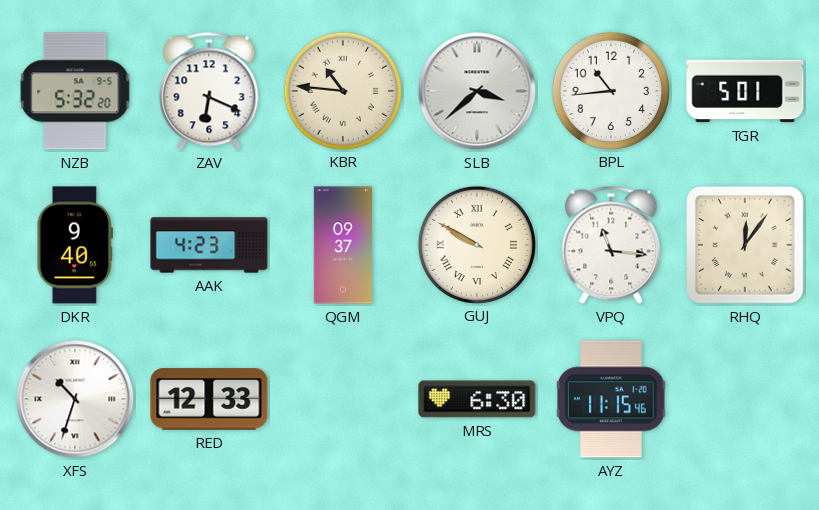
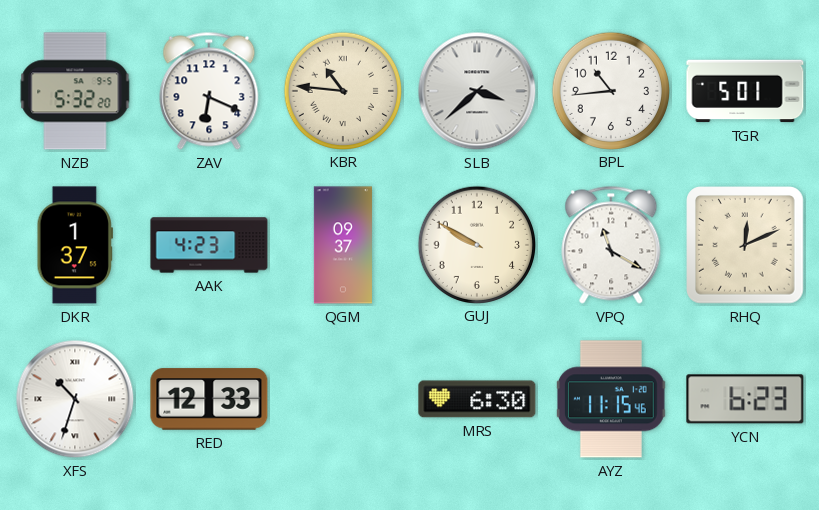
DKR: 9:40 -> 1:37
GUJ numerals: Roman -> Arabic
VPQ: 11:16 -> 11:20
RHQ: 12:06 -> 12:11
YCN: none -> 6:23
